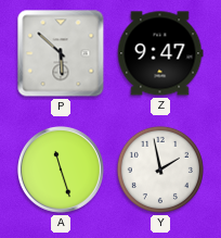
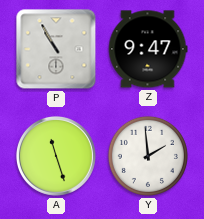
P: 5:52 -> 10:55
Y: 1:58 -> 1:59
